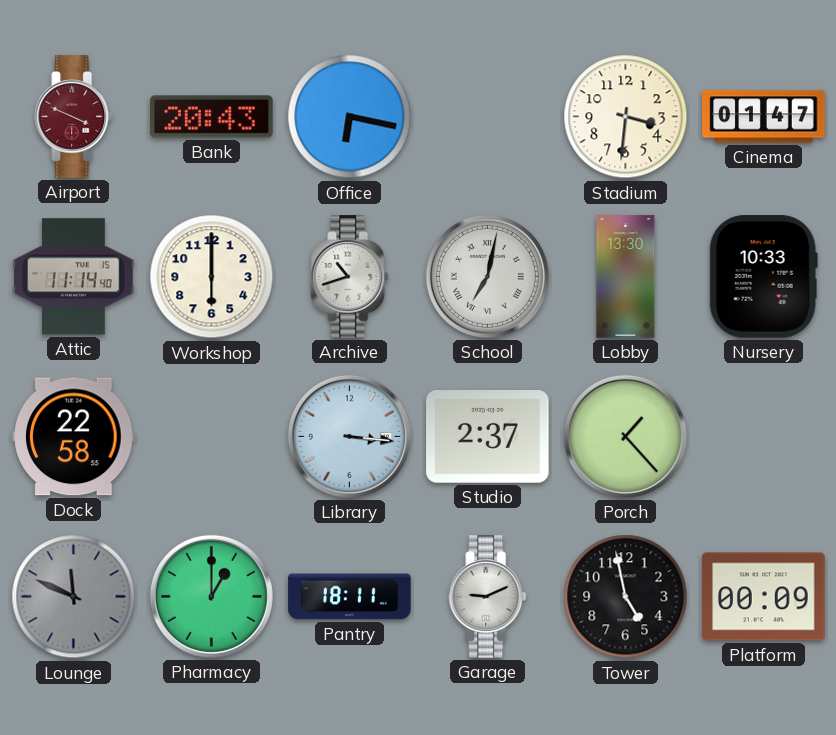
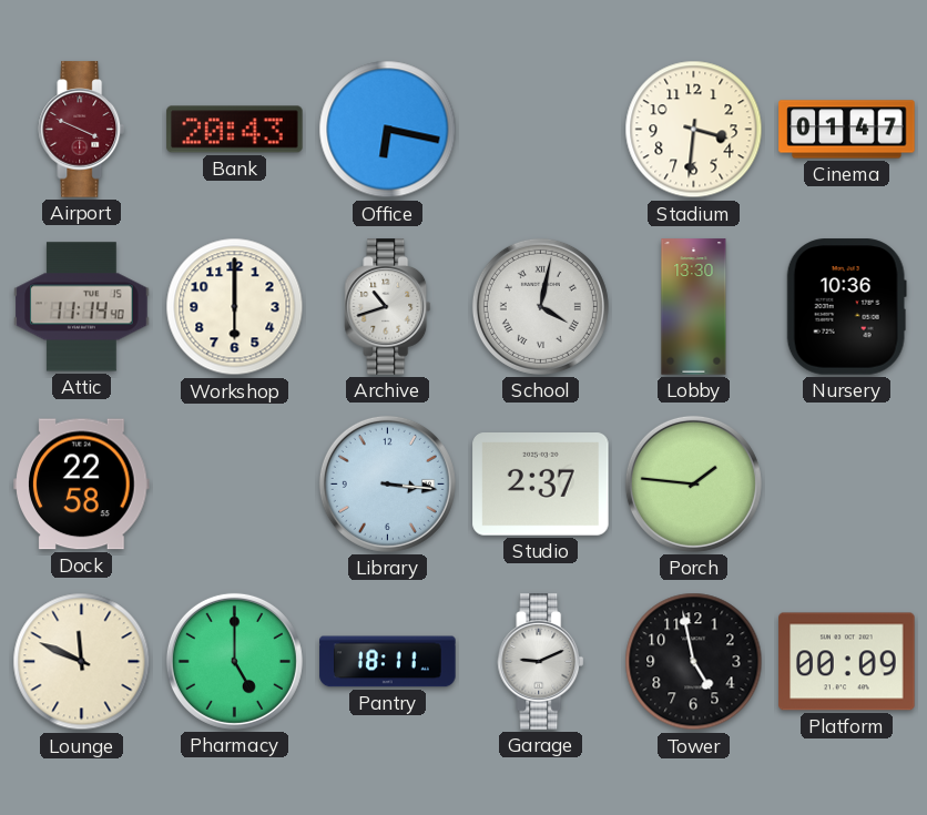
School: 7:02 -> 4:02
Nursery: 10:33 -> 10:36
Porch: 1:23 -> 1:46
Lounge dial: grey -> cream
Pharmacy: 1:00 -> 5:00
